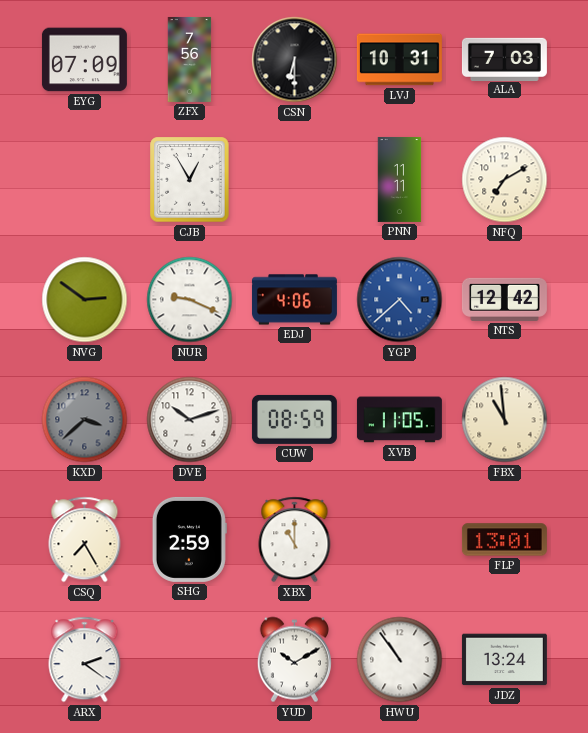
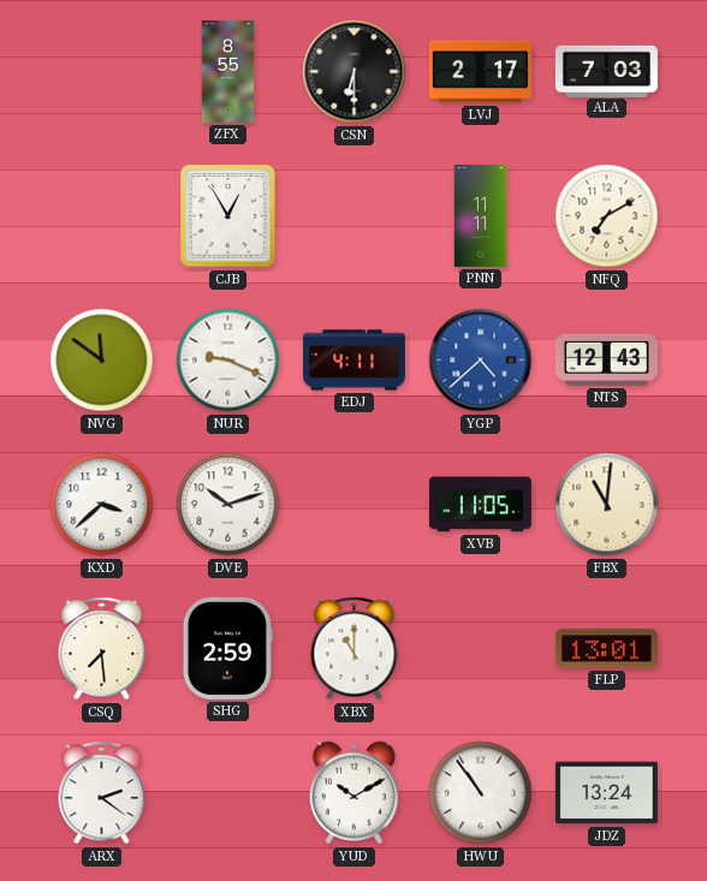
EYG: 07:09 -> none
ZFX: 7:56 -> 8:55
LVJ: 10:31 -> 2:17
NVG: 2:51 -> 11:51
EDJ: 4:06 -> 4:11
NTS: 12:42 -> 12:43
KXD dial: grey -> white
CUW: 08:59 -> none
FBX: 10:59 -> 11:01
CSQ: 7:25 -> 7:29
